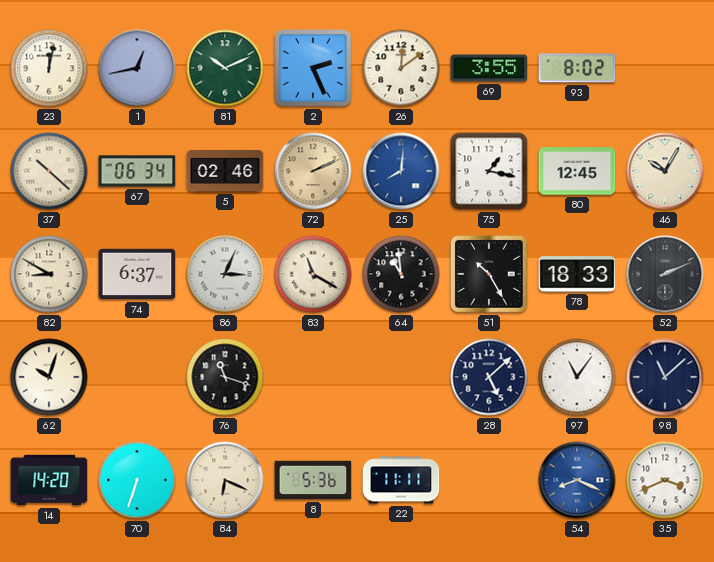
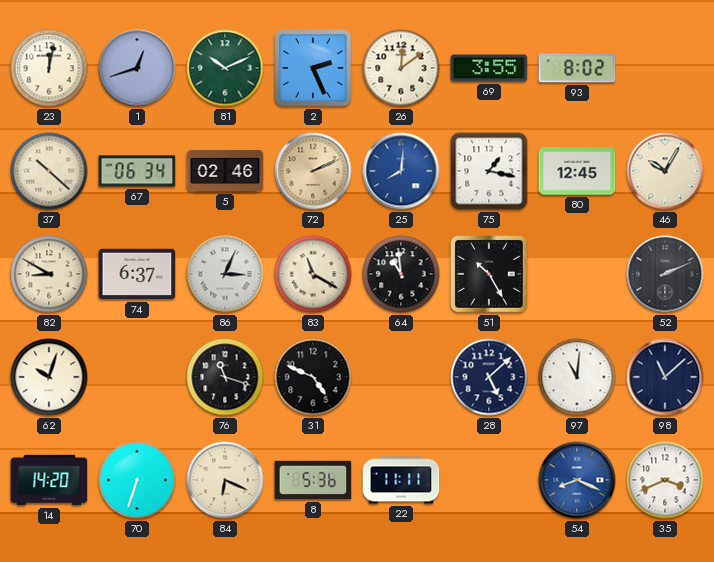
1: 12:43 -> 12:42
78: 18:33 -> none
31: none -> 4:49
97: 11:06 -> 11:01
